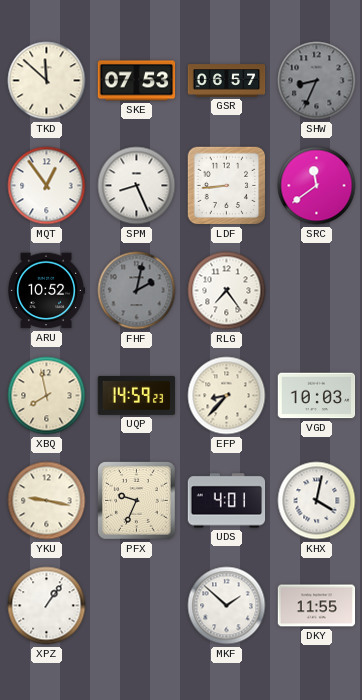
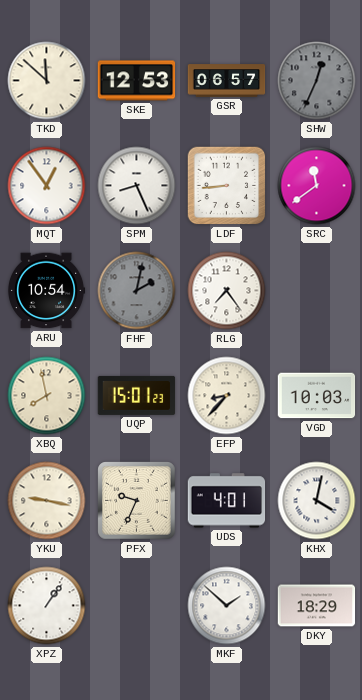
SKE: 07:53 -> 12:53
SHW: 8:34 -> 12:34
ARU: 10:52 -> 10:54
UQP: 14:59 -> 15:01
DKY: 11:55 -> 18:29
